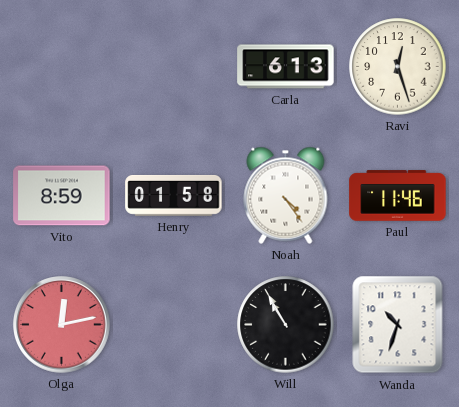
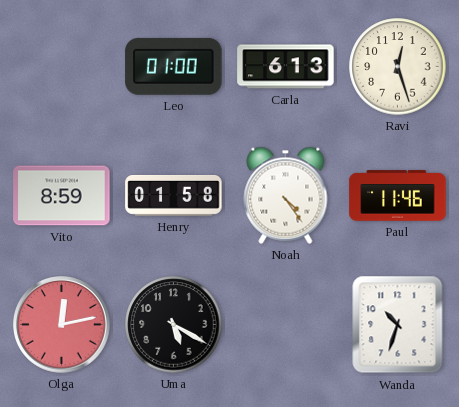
Leo: none -> 01:00
Uma: none -> 5:20
Will: 10:55 -> none
